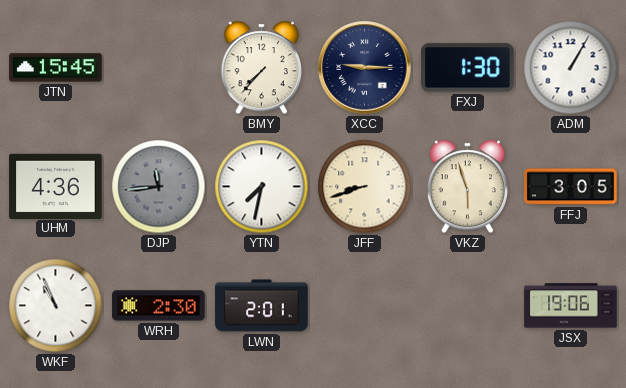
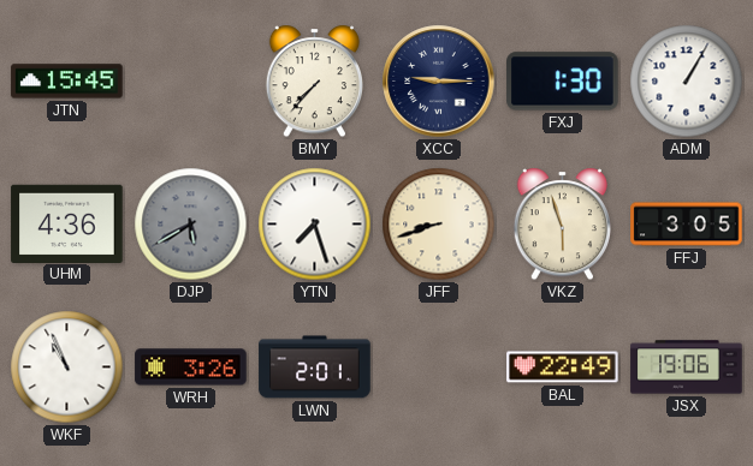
DJP: 11:44 -> 5:40
YTN: 7:32 -> 7:27
WRH: 2:30 -> 3:26
BAL: none -> 22:49
